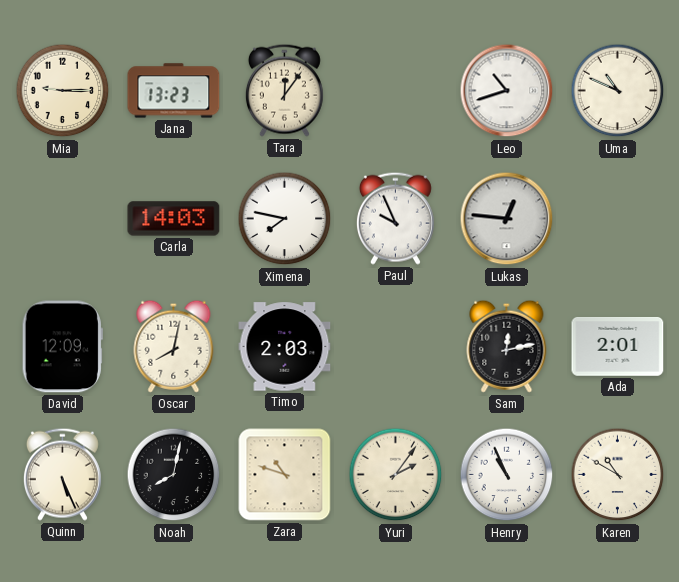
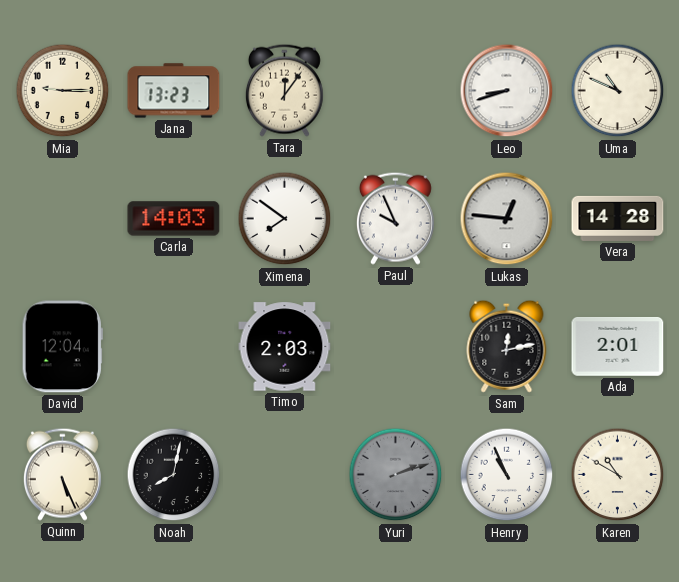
Leo: 10:42 -> 8:42
Ximena: 7:47 -> 7:51
Vera: none -> 14:28
David: 12:09 -> 12:04
Oscar: 8:02 -> none
Zara: 10:48 -> none
Yuri: 2:06 -> 2:12
Yuri dial: cream -> grey
